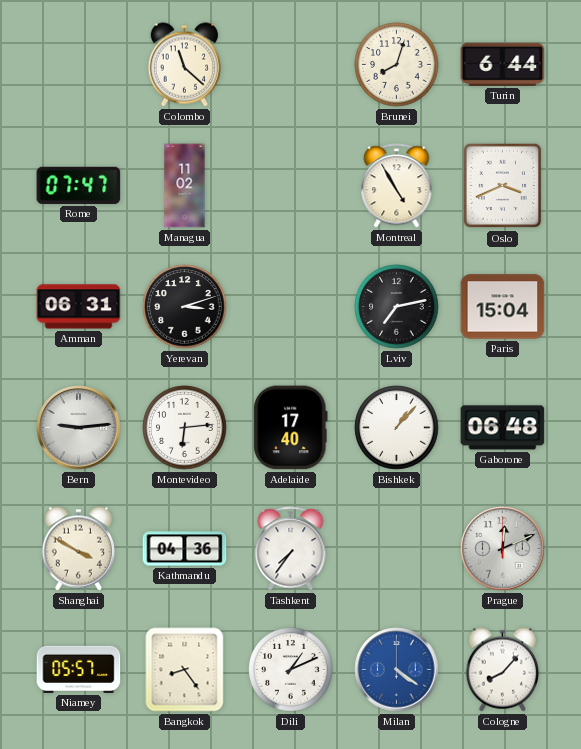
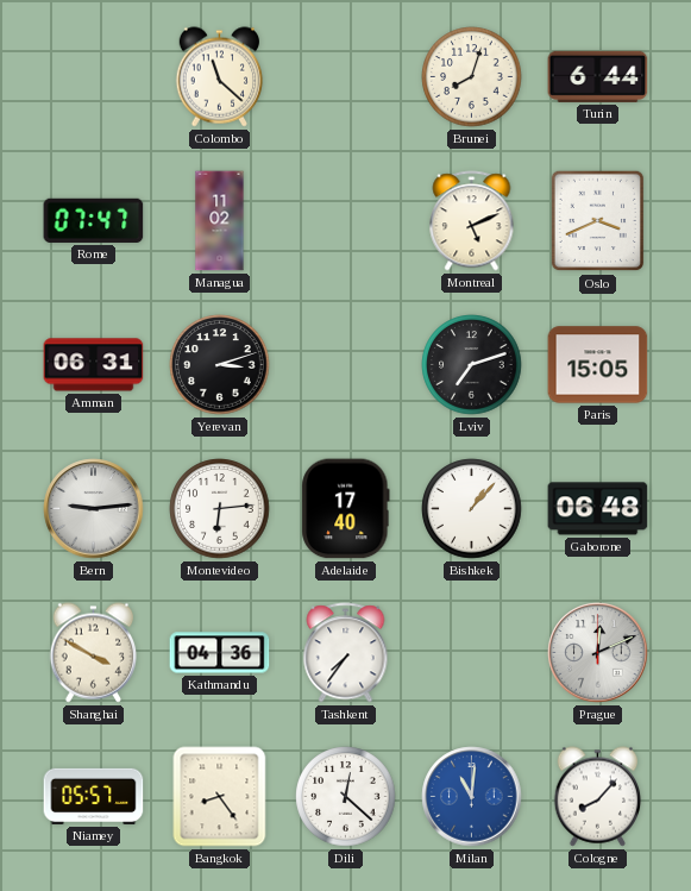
Montreal: 4:55 -> 5:11
Lviv: 7:13 -> 7:12
Paris: 15:04 -> 15:05
Dili: 1:11 -> 12:22
Milan: 4:21 -> 11:01
